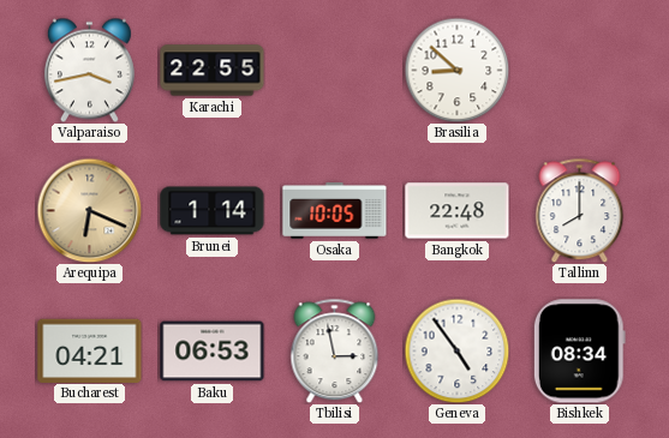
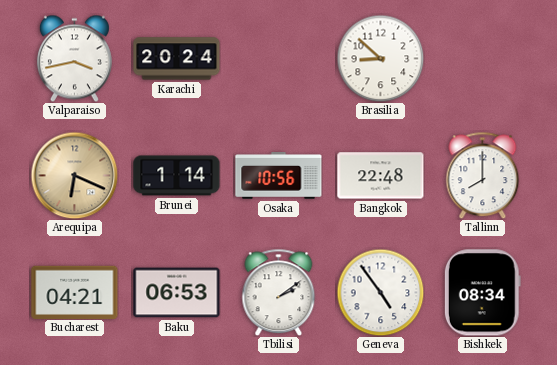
Karachi: 22:55 -> 20:24
Osaka: 10:05 -> 10:56
Tbilisi: 2:58 -> 2:09
